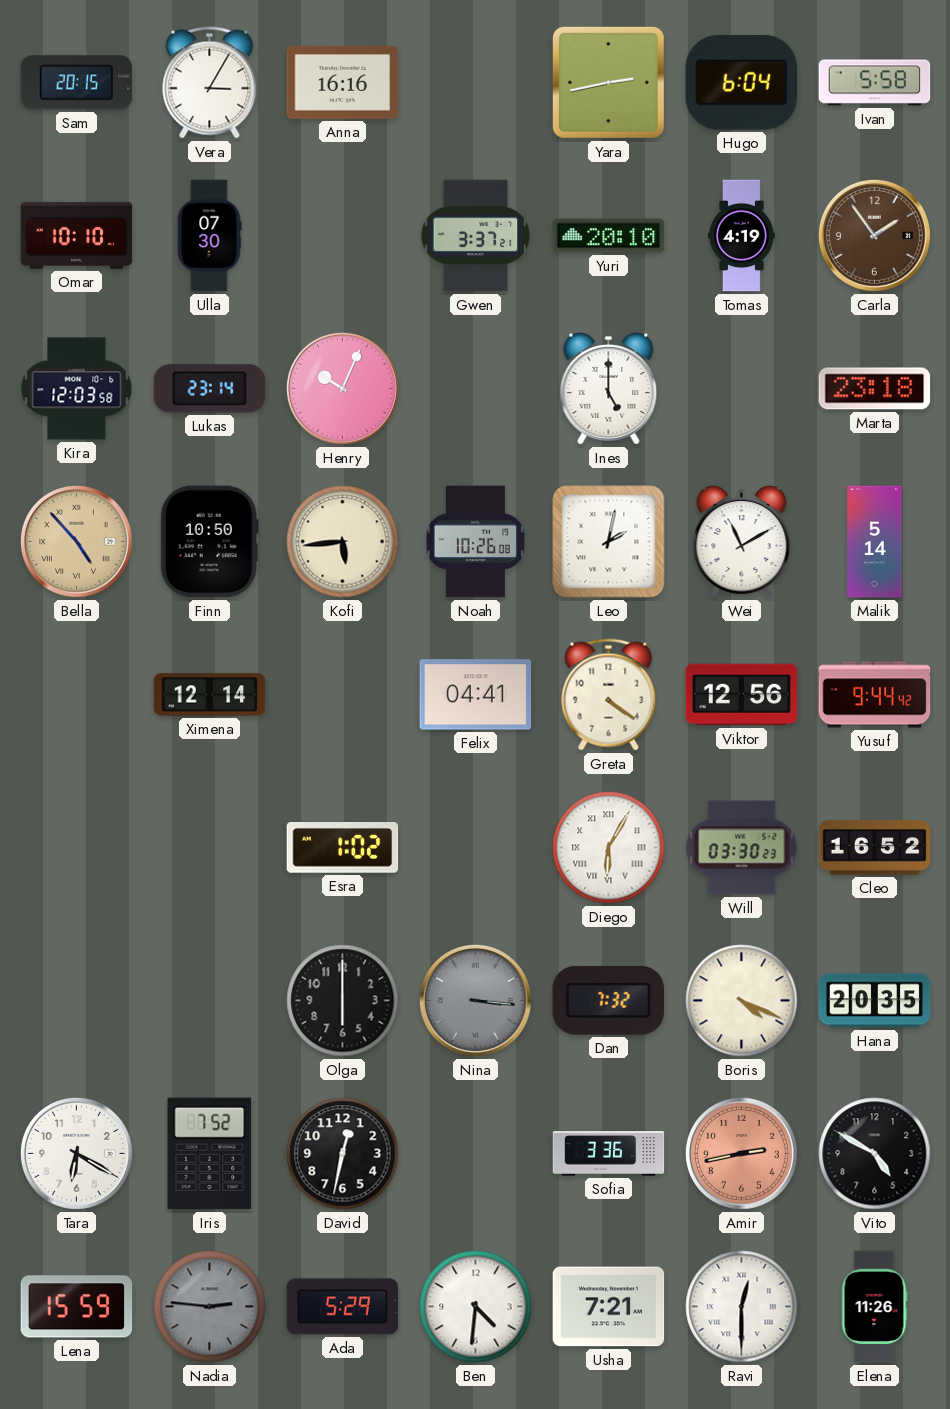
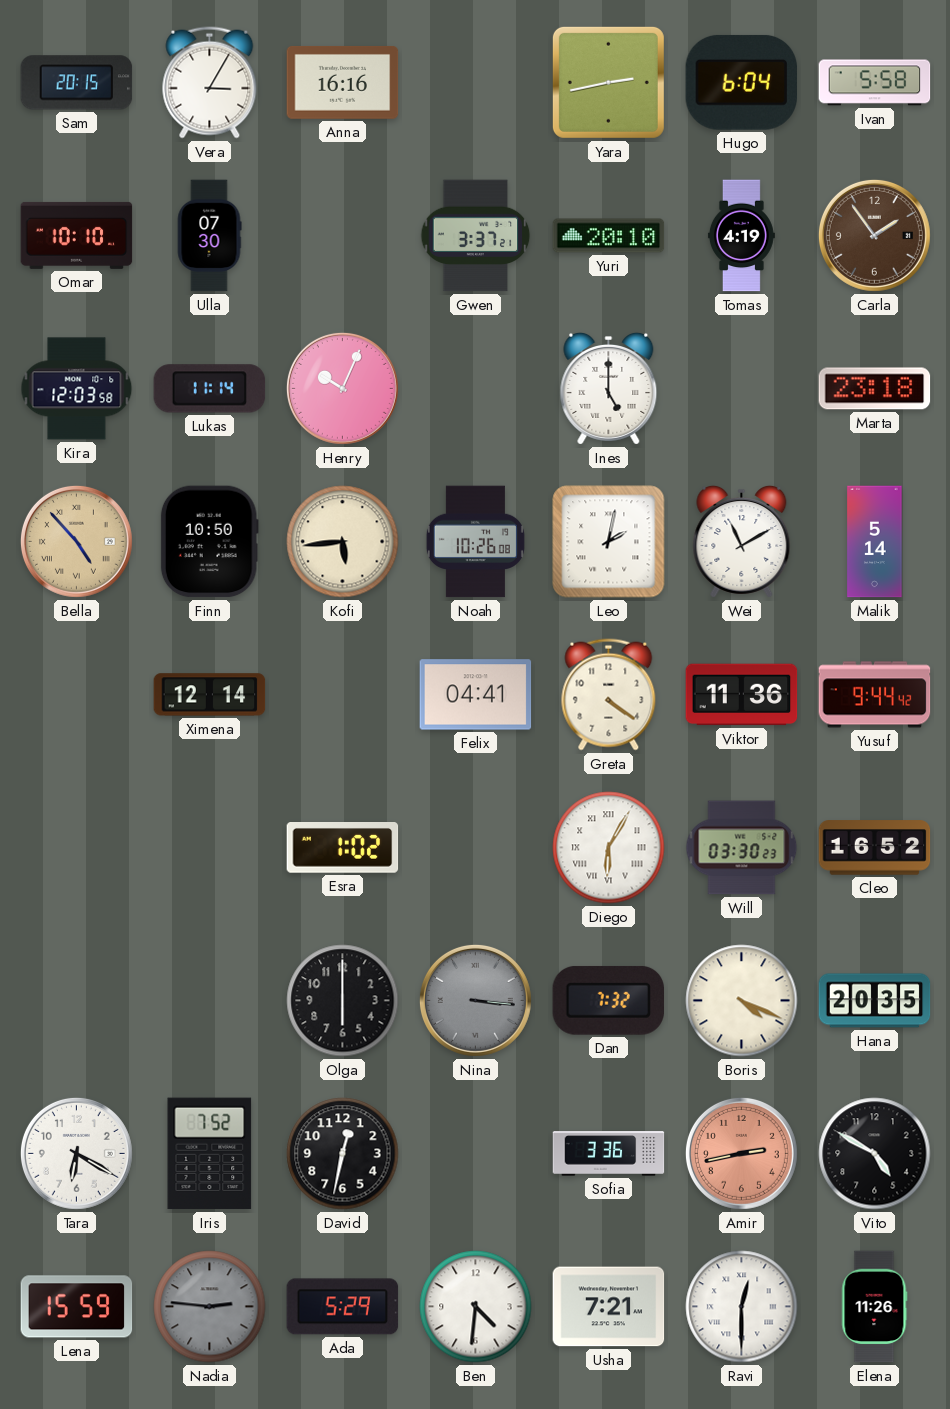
Lukas: 23:14 -> 11:14
Viktor: 12:56 -> 11:36
